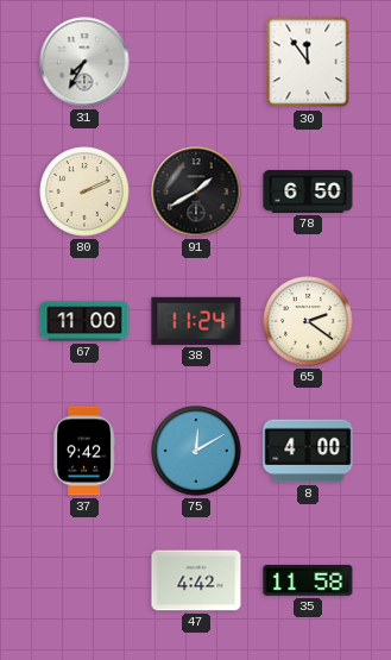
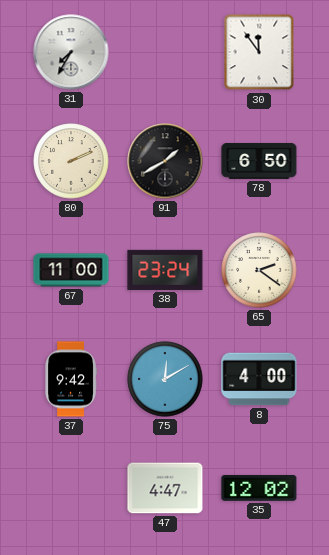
38: 11:24 -> 23:24
47: 4:42 -> 4:47
35: 11:58 -> 12:02
